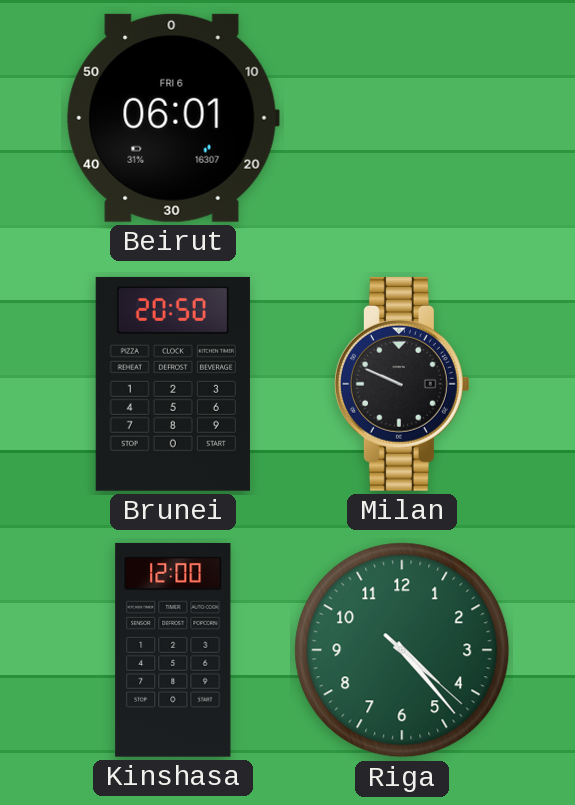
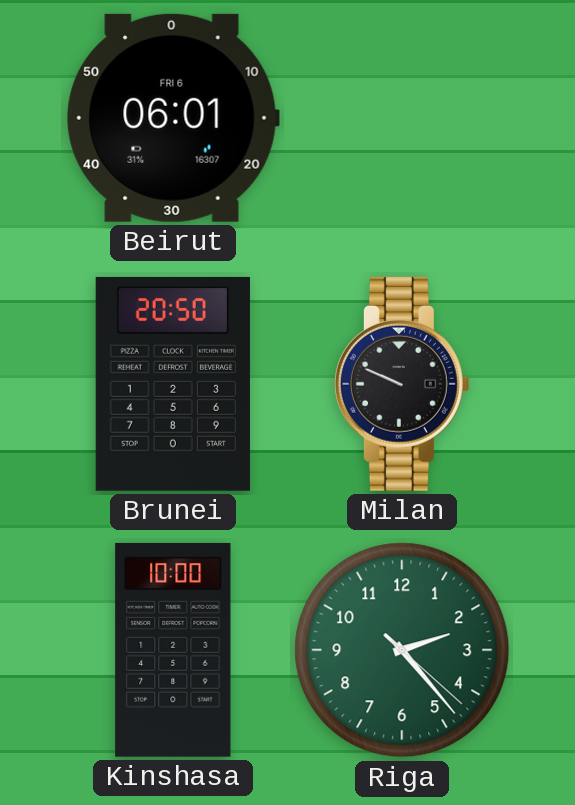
Kinshasa: 12:00 -> 10:00
Riga: 4:23 -> 2:23
